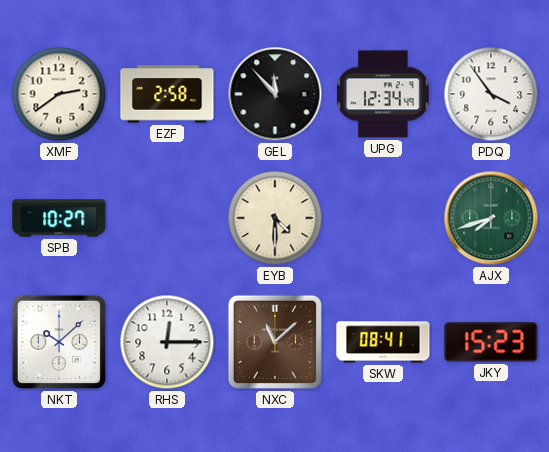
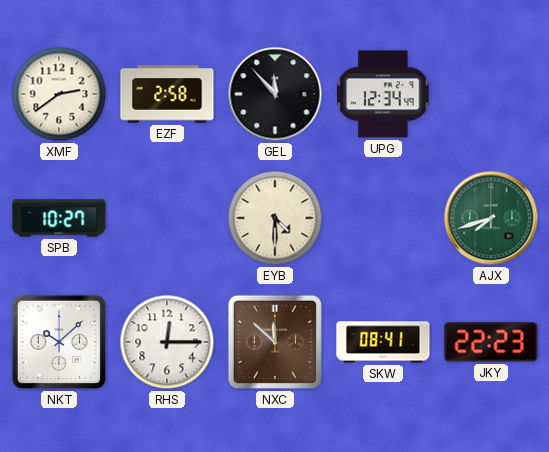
PDQ: 3:54 -> none
NXC: 11:08 -> 11:52
JKY: 15:23 -> 22:23
